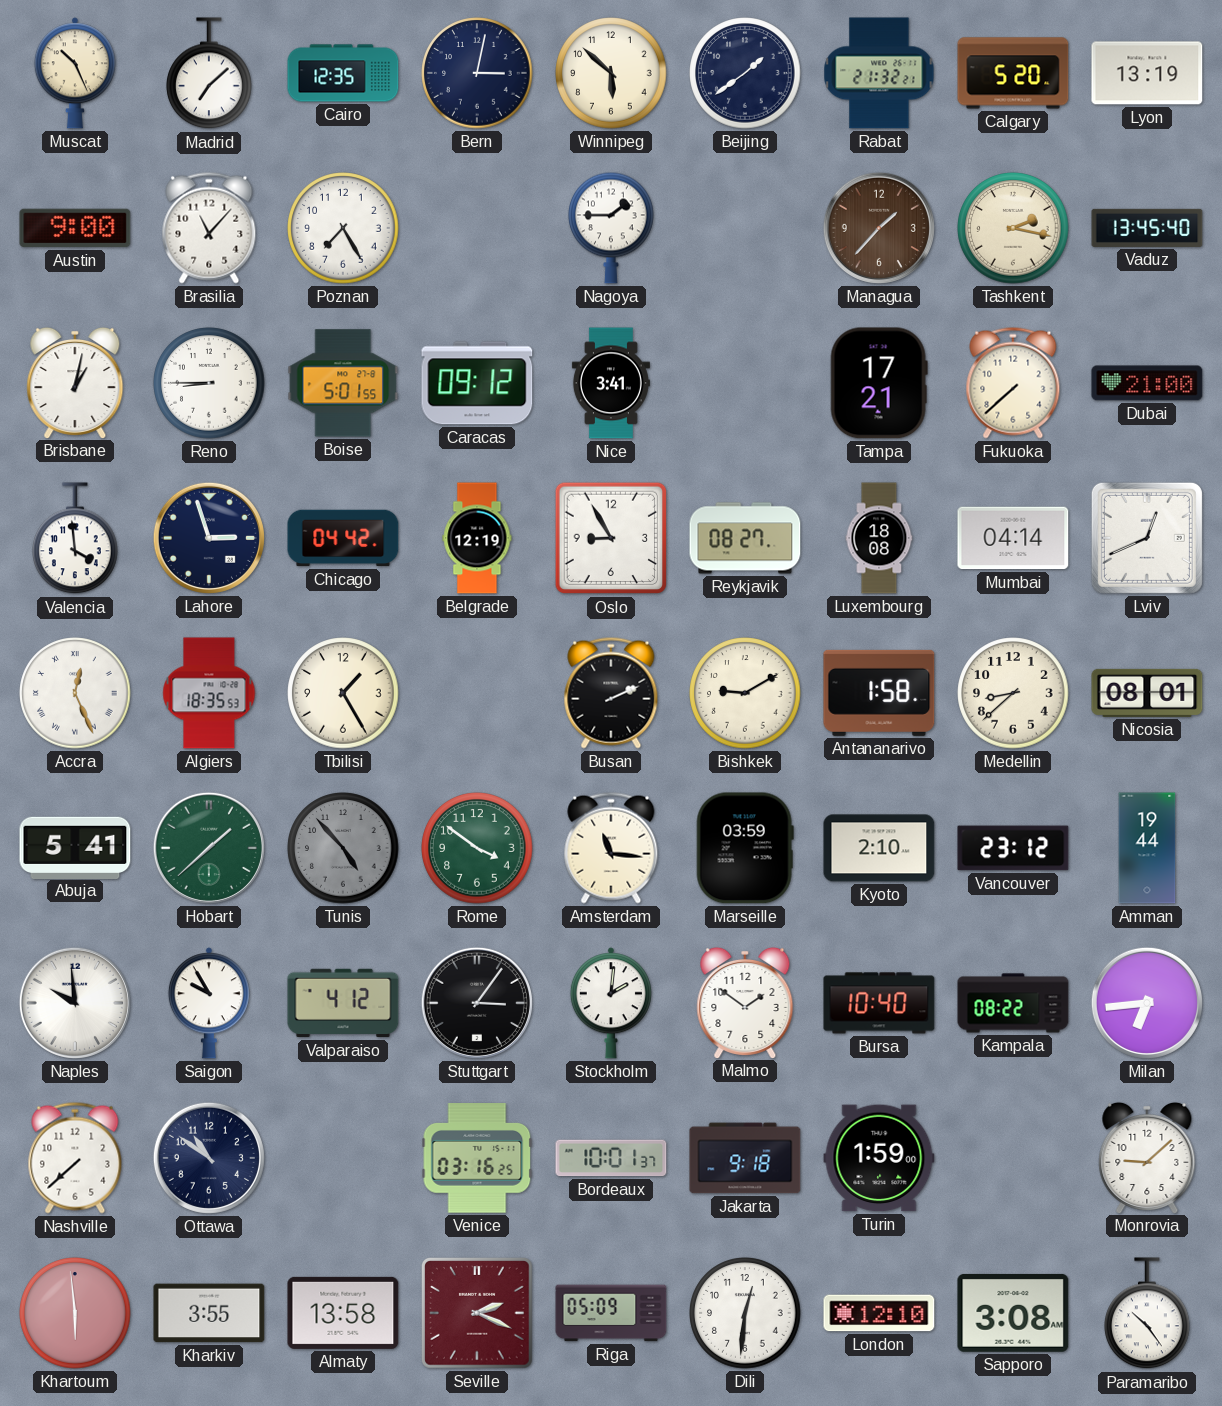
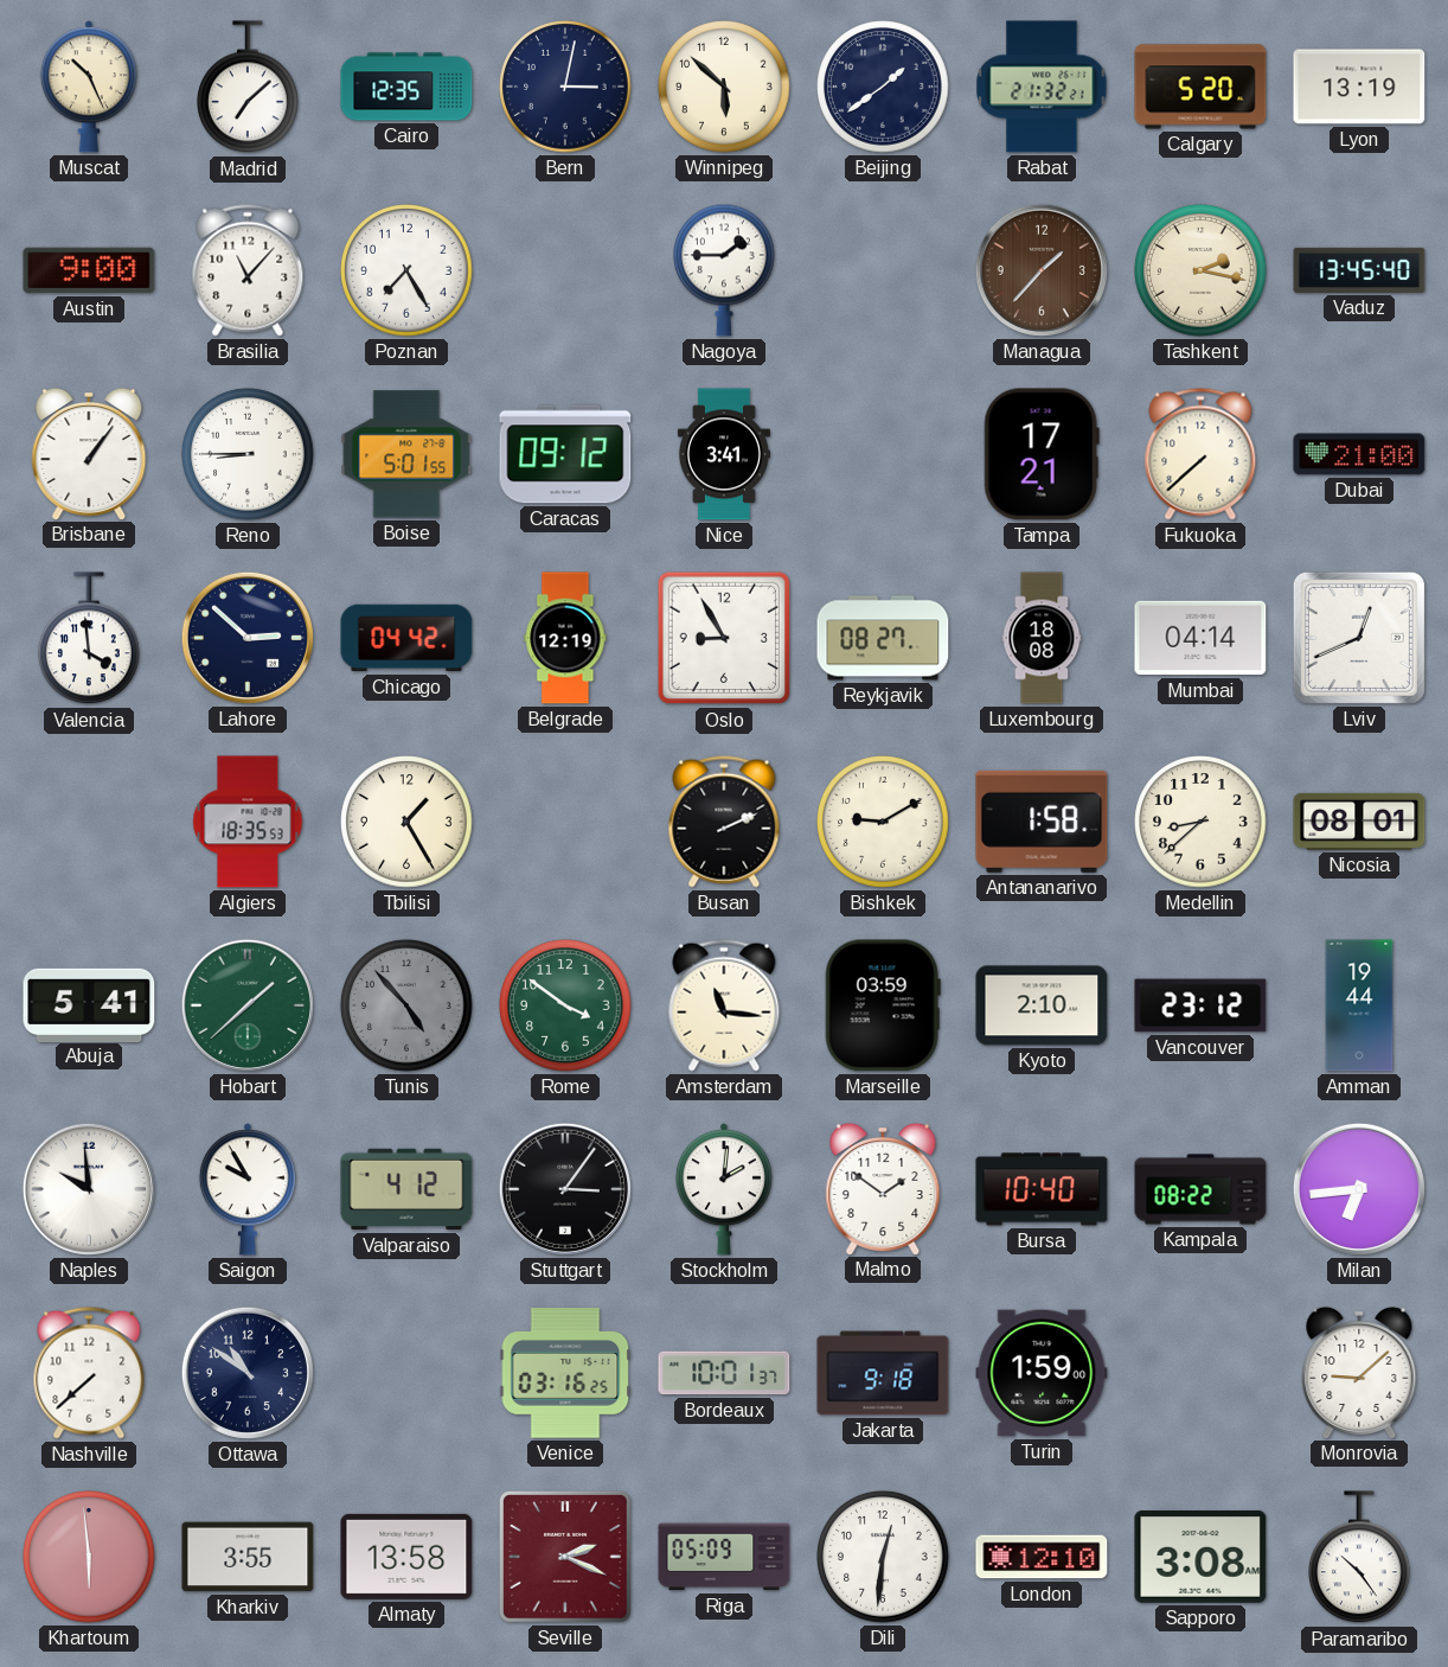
Brisbane: 1:02 -> 1:06
Lahore: 2:57 -> 2:52
Accra: 12:26 -> none
